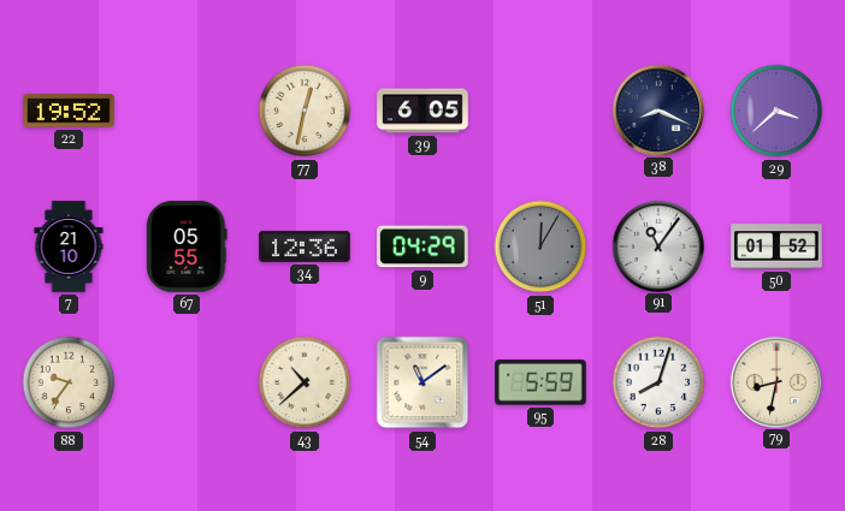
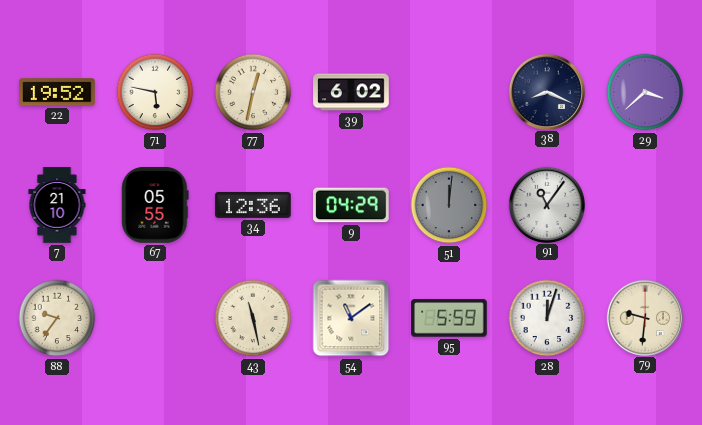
71: none -> 5:47
39: 6:05 -> 6:02
51: 12:05 -> 12:01
50: 01:52 -> none
43: 10:38 -> 11:28
28: 8:03 -> 12:03
79: 8:32 -> 9:31
